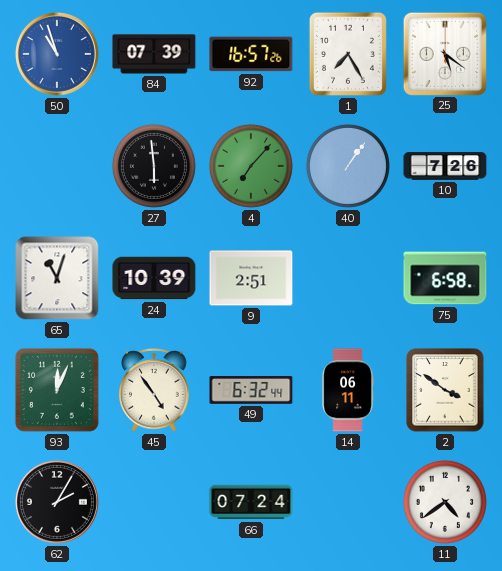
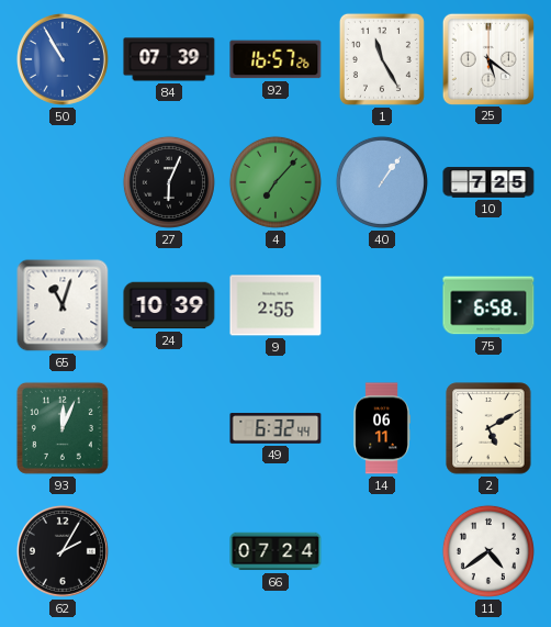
50: 10:57 -> 10:55
1: 7:25 -> 11:25
27: 5:59 -> 6:04
10: 7:26 -> 7:25
9: 2:51 -> 2:55
45: 4:54 -> none
2: 3:51 -> 5:10
